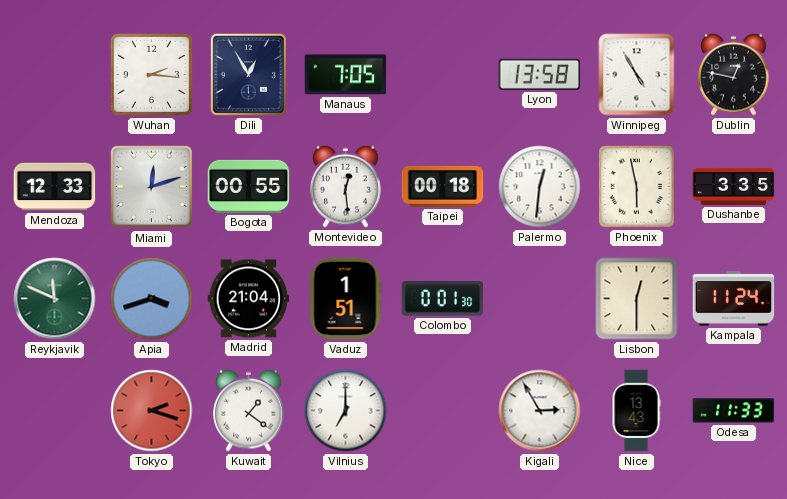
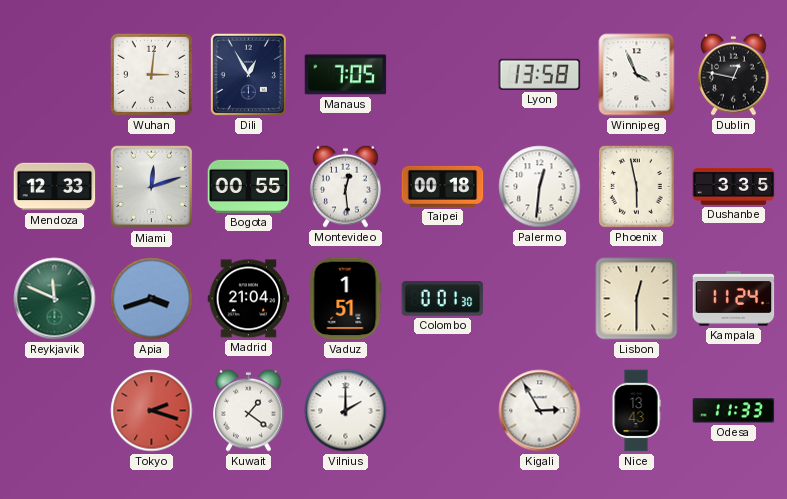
Wuhan: 2:16 -> 3:01
Winnipeg: 4:55 -> 3:56
Vilnius: 7:00 -> 2:00
